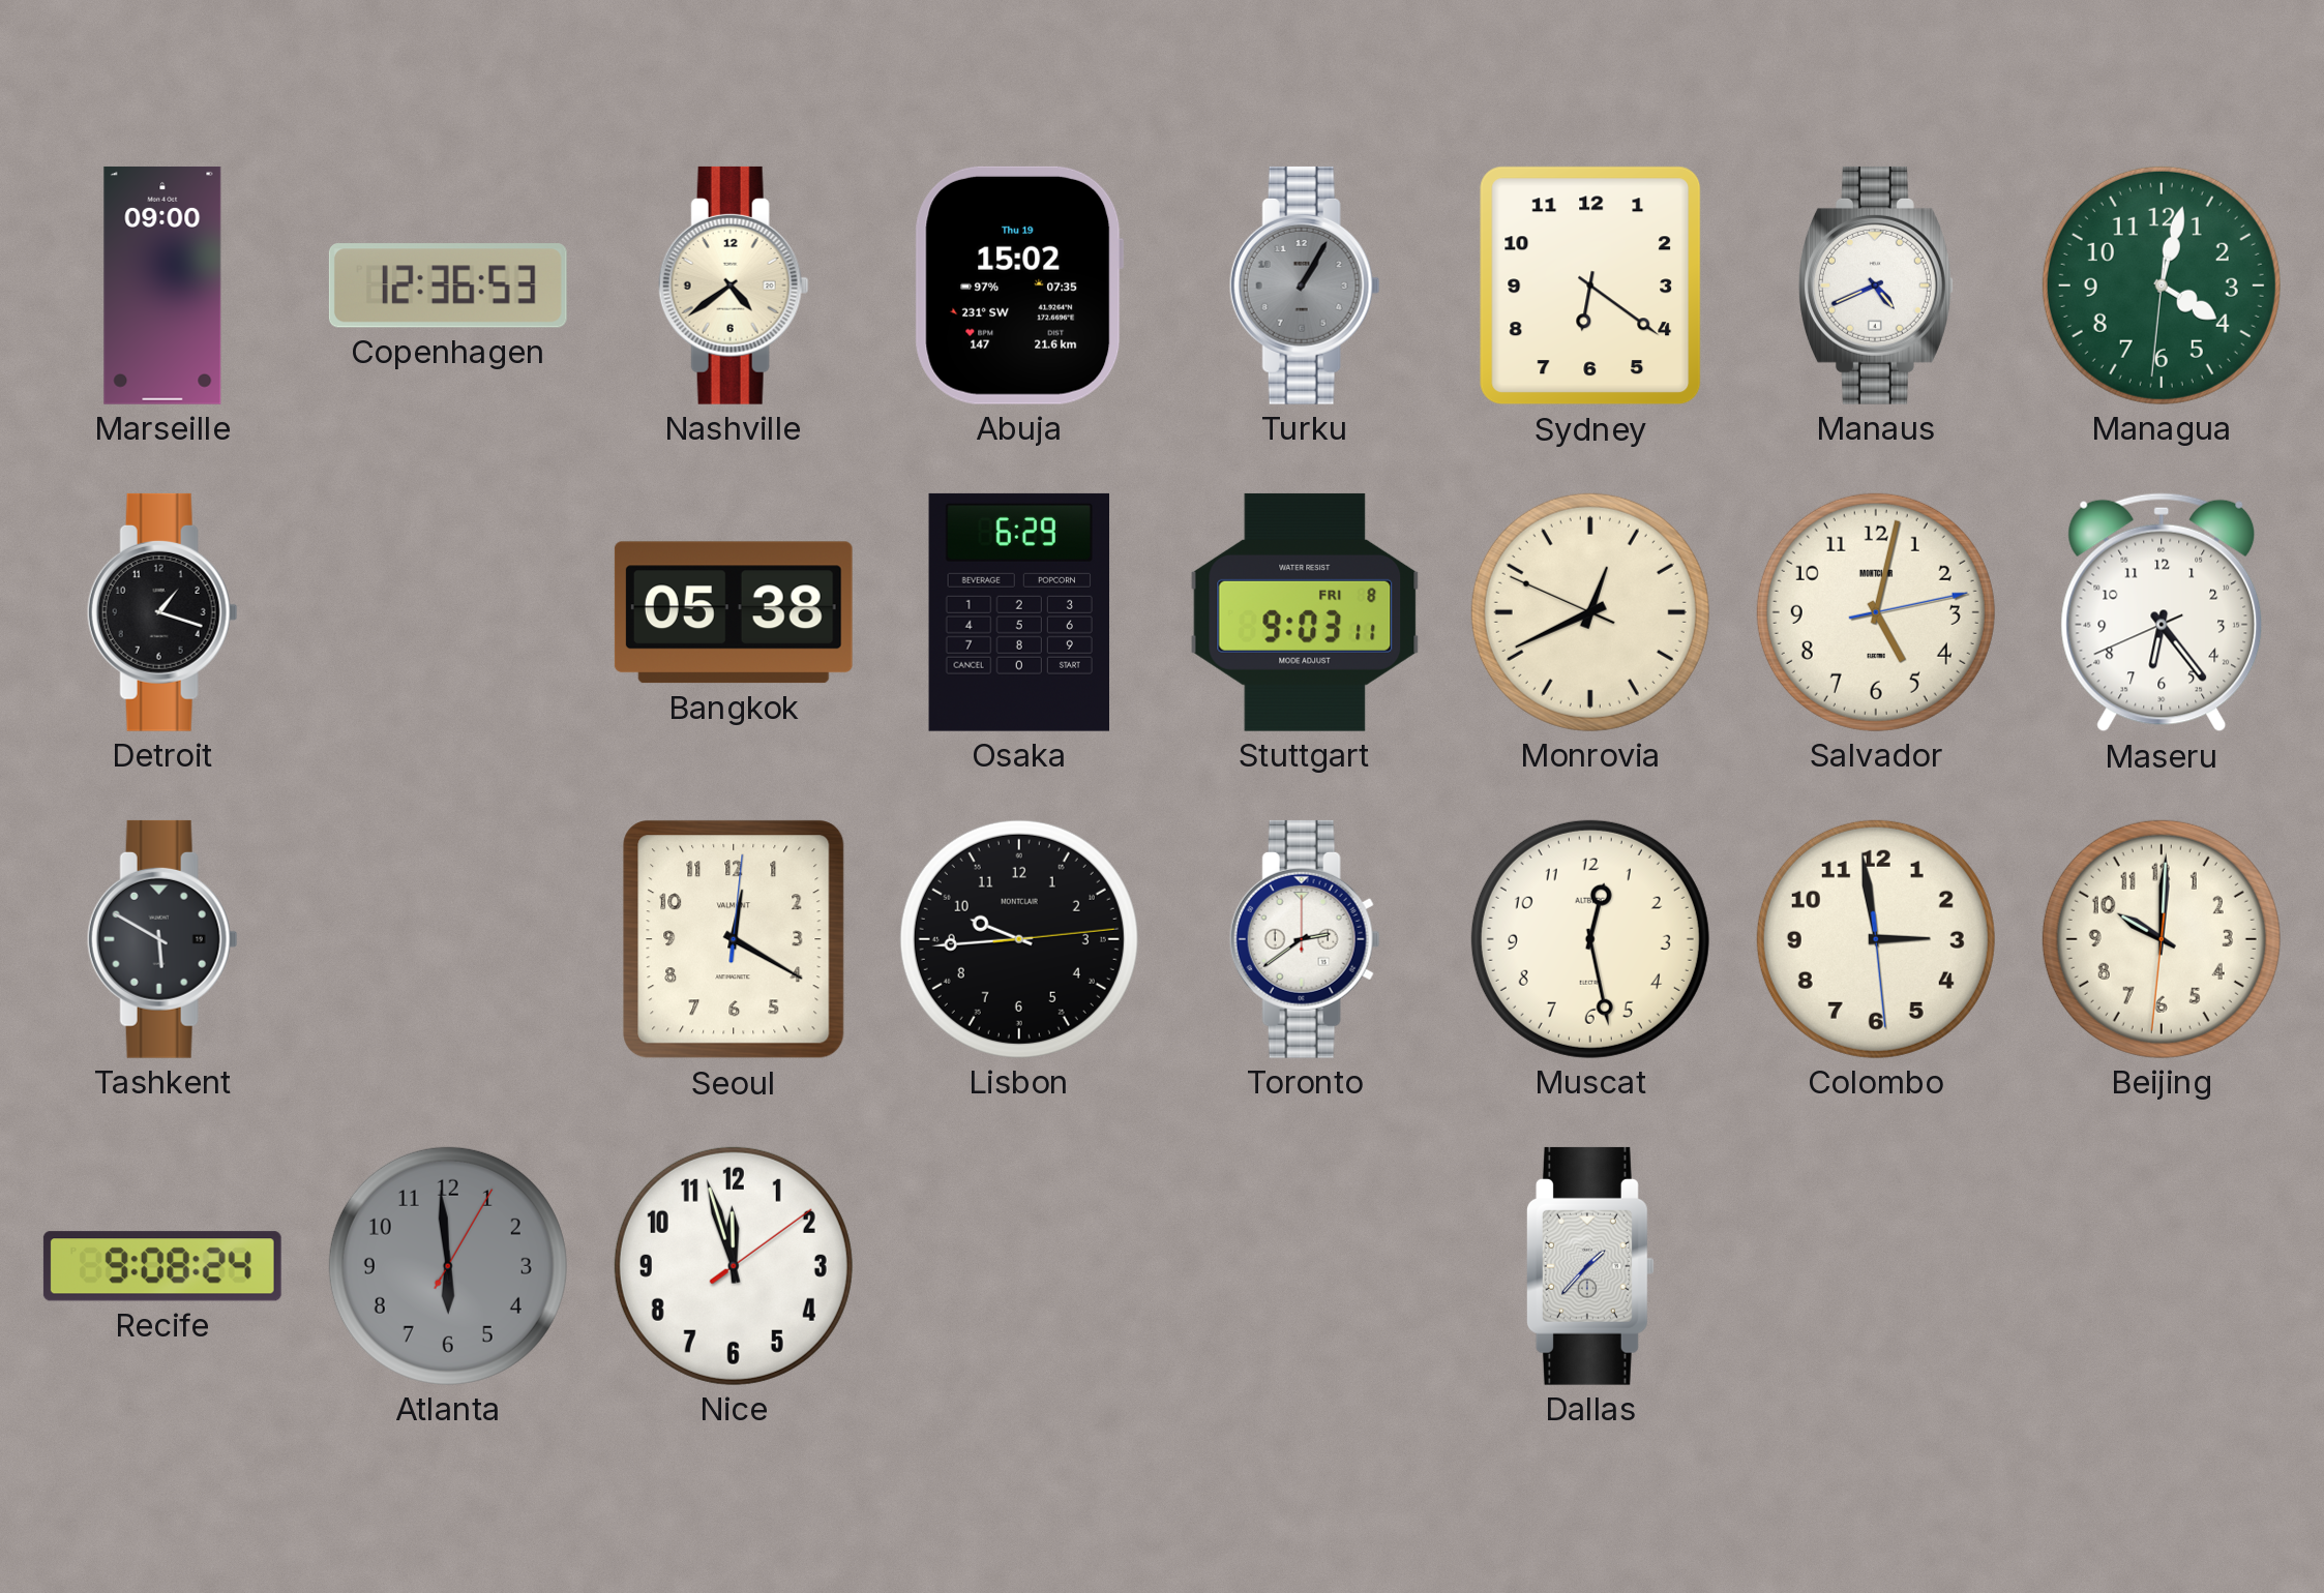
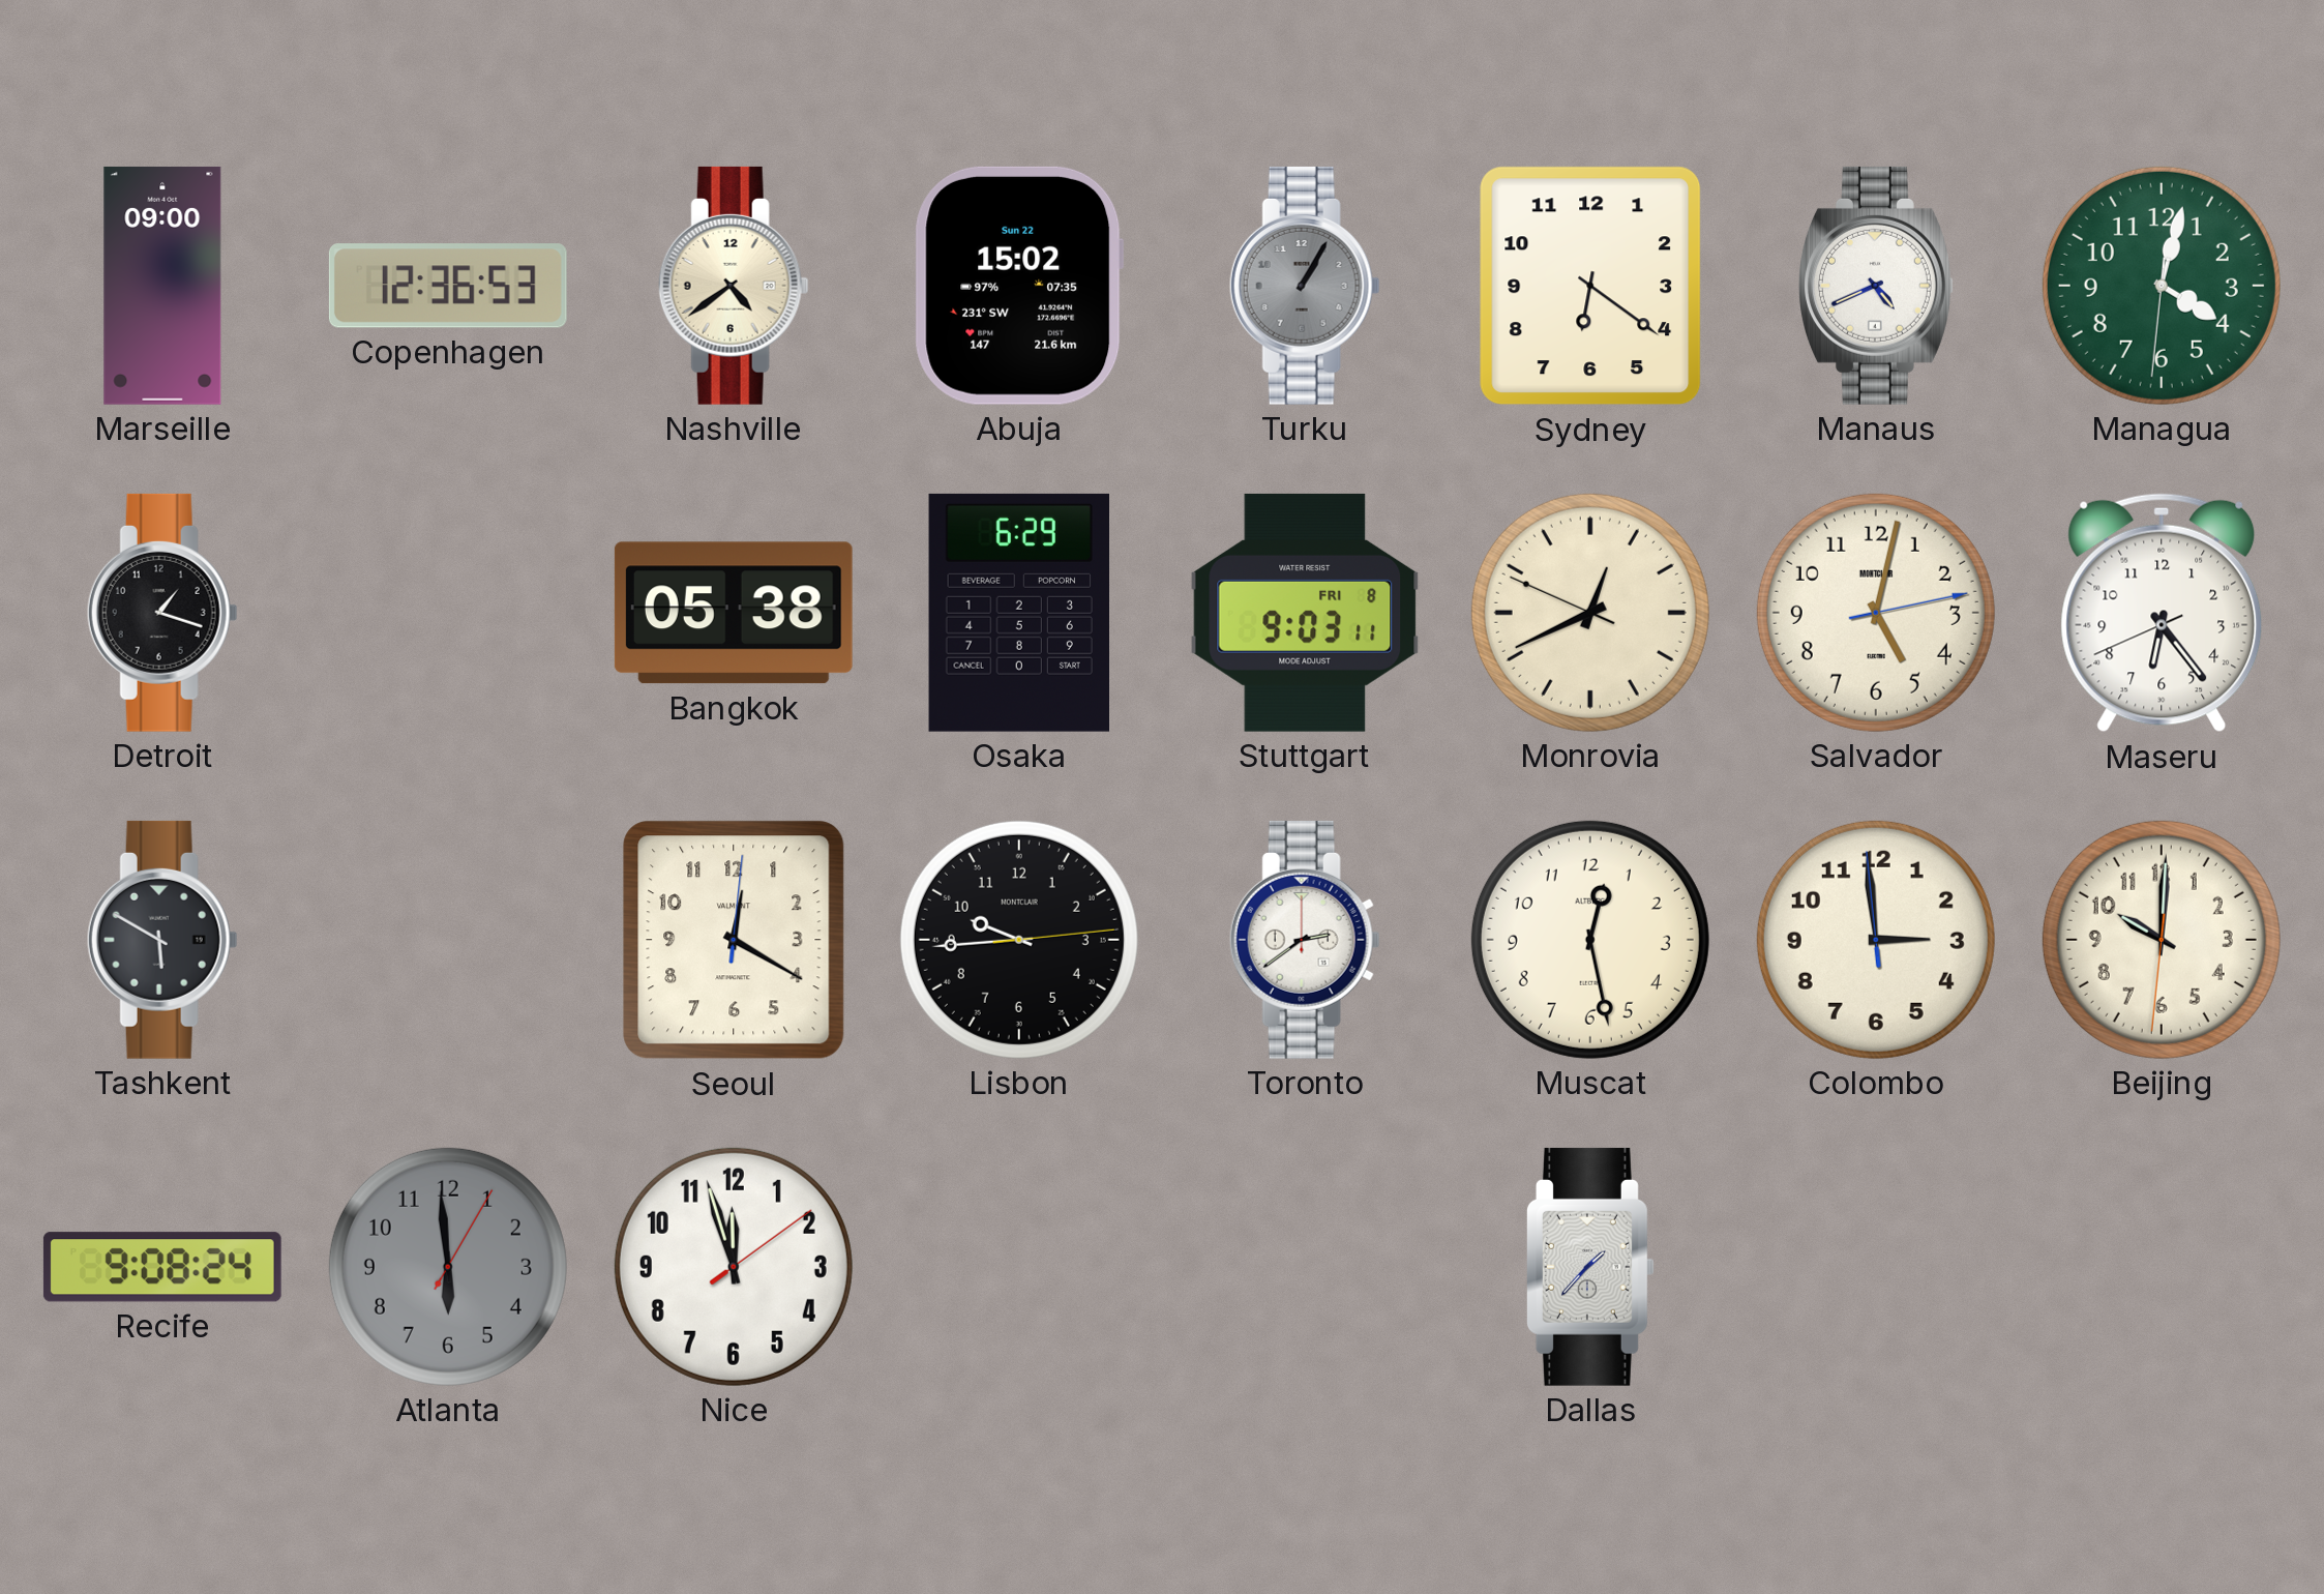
Abuja date: Thu 19 -> Sun 22
Colombo: 2:58:29 -> 2:58:59
